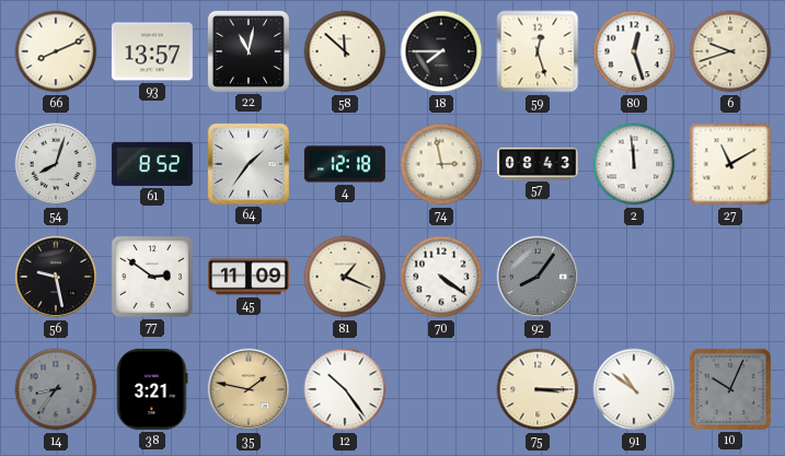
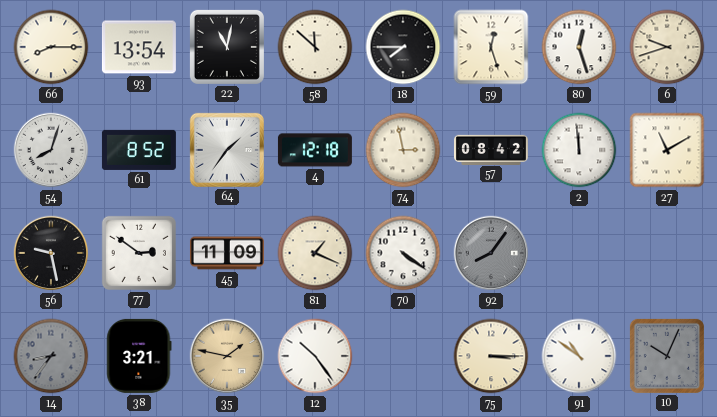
66: 8:11 -> 8:15
93: 13:57 -> 13:54
57: 08:43 -> 08:42
